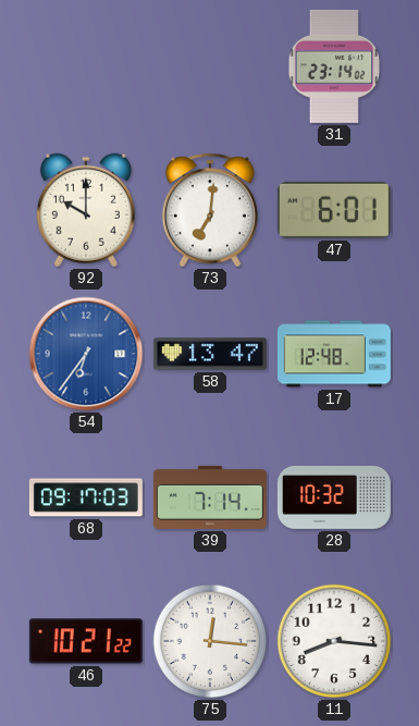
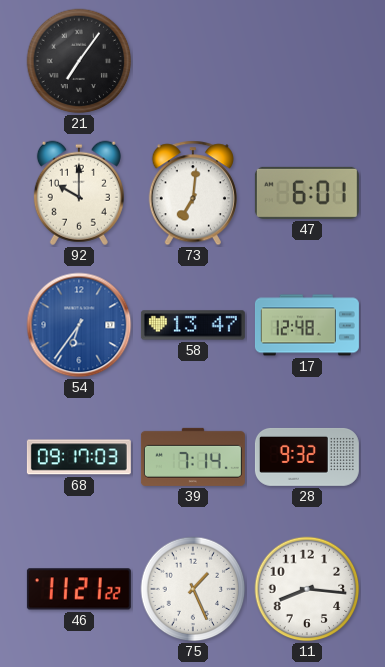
21: none -> 7:06
31: 23:14 -> none
28: 10:32 -> 9:32
46: 10:21 -> 11:21
75: 12:16 -> 1:26
